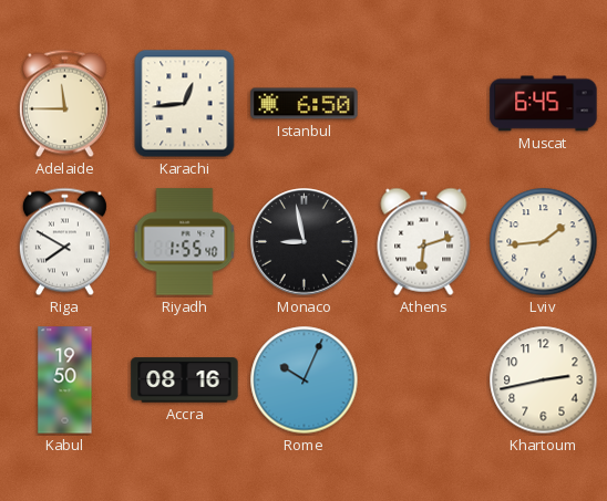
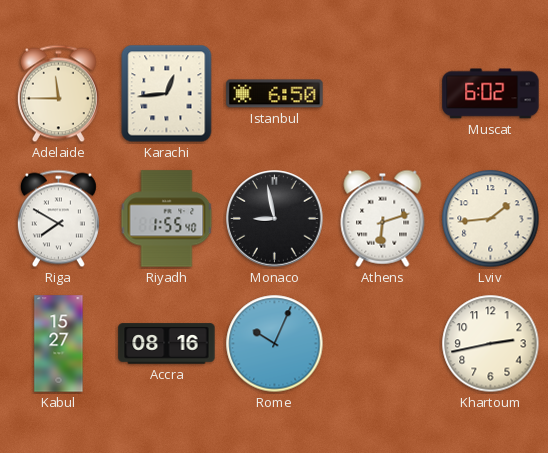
Muscat: 6:45 -> 6:02
Kabul: 19:50 -> 15:27
